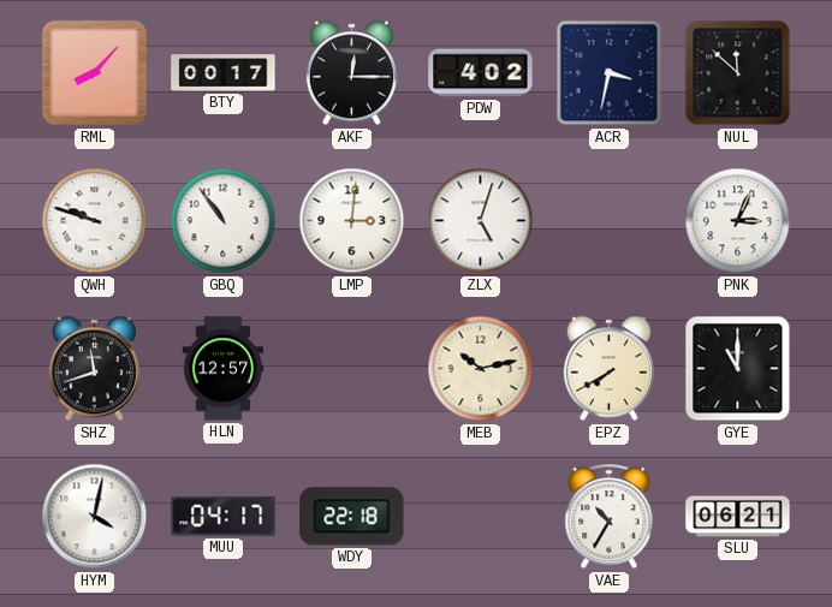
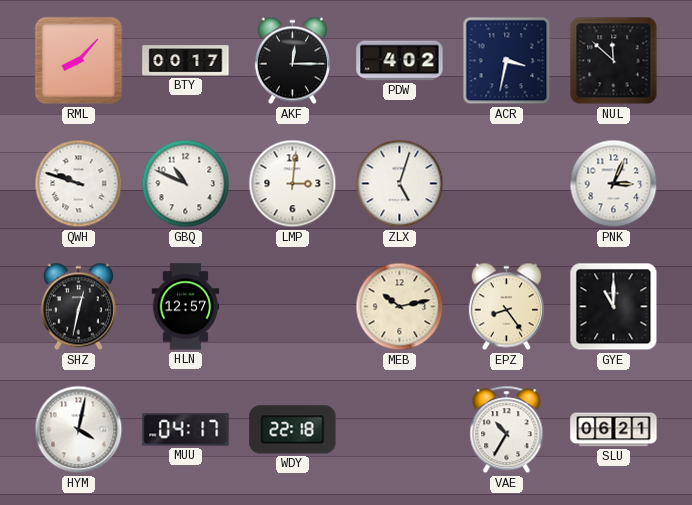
GBQ: 10:54 -> 10:49
SHZ: 11:42 -> 12:32
EPZ: 7:40 -> 8:24
